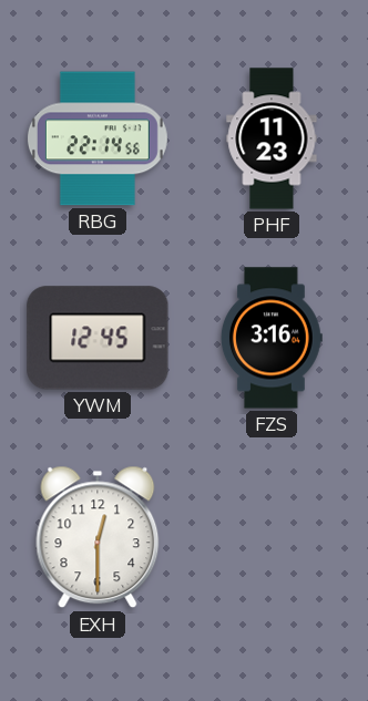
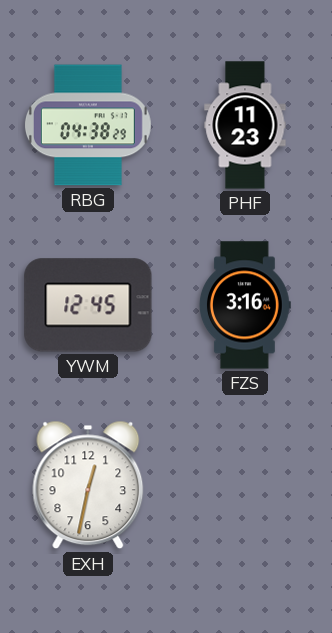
RBG: 22:14 -> 04:38
EXH: 12:30 -> 12:32
